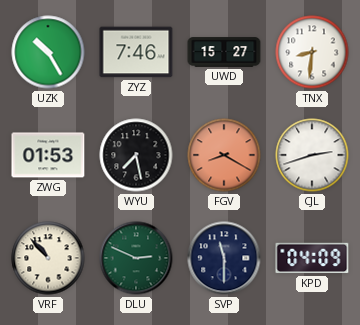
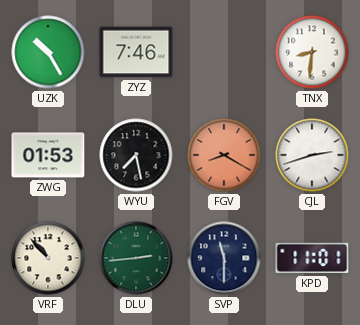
UWD: 15:27 -> none
DLU: 2:49 -> 2:44
KPD: 04:09 -> 11:01
